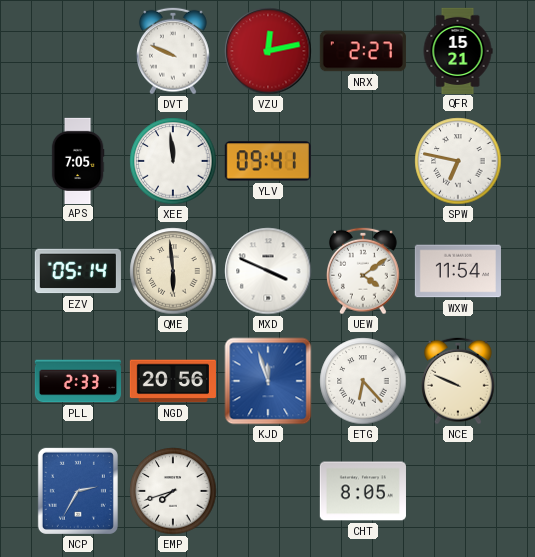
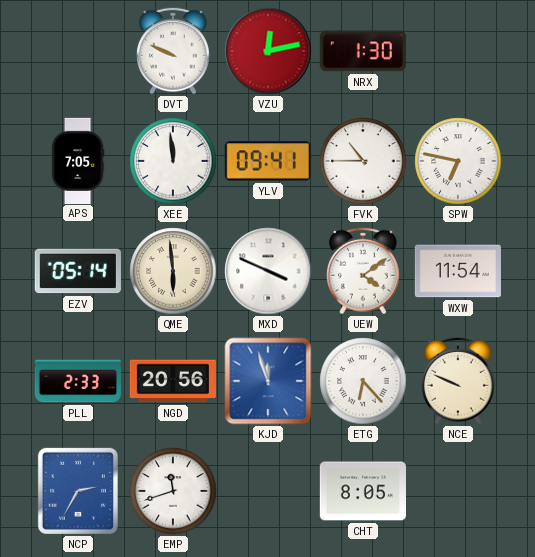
NRX: 2:27 -> 1:30
QFR: 15:21 -> none
FVK: none -> 10:45
EMP: 7:42 -> 11:42
